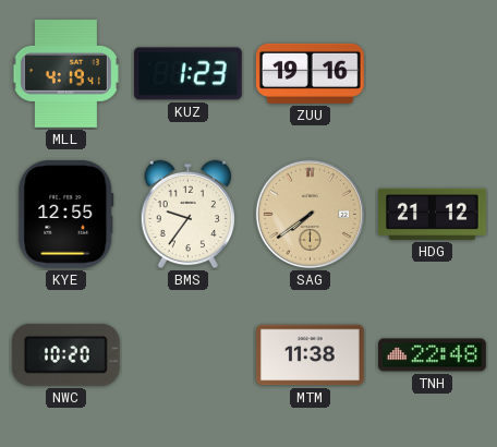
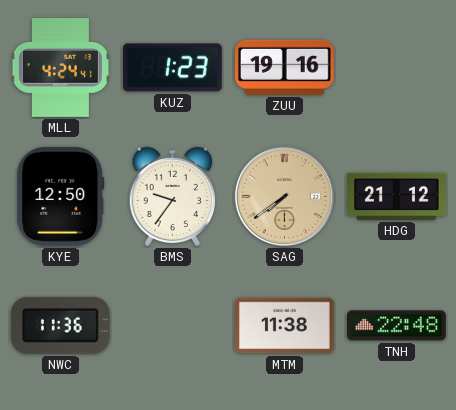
MLL: 4:19 -> 4:24
KYE: 12:55 -> 12:50
NWC: 10:20 -> 11:36
